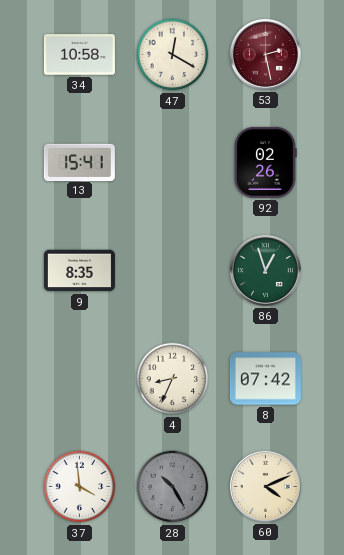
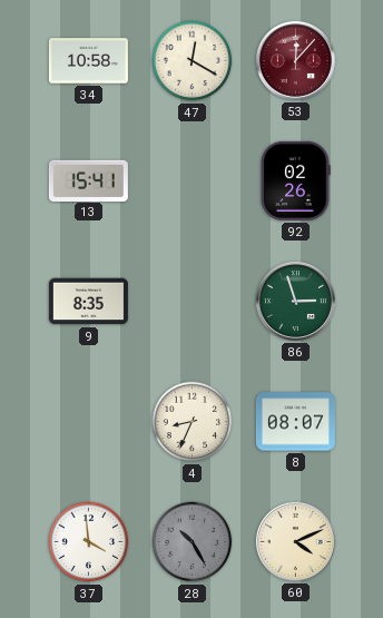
53: 2:28 -> 12:07
86: 12:57 -> 2:57
8: 07:42 -> 08:07
